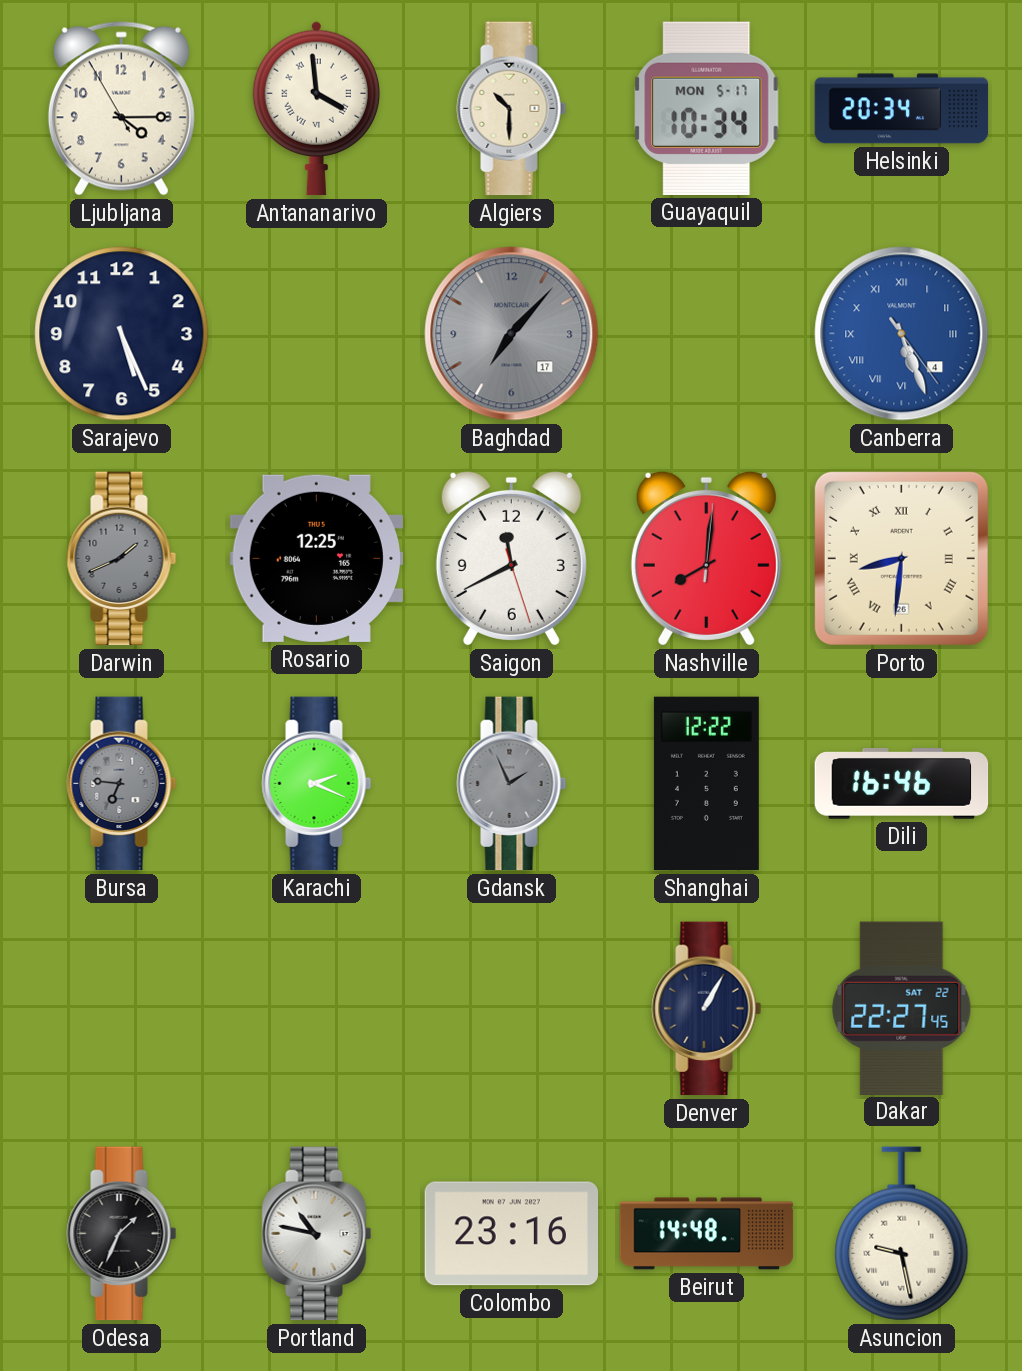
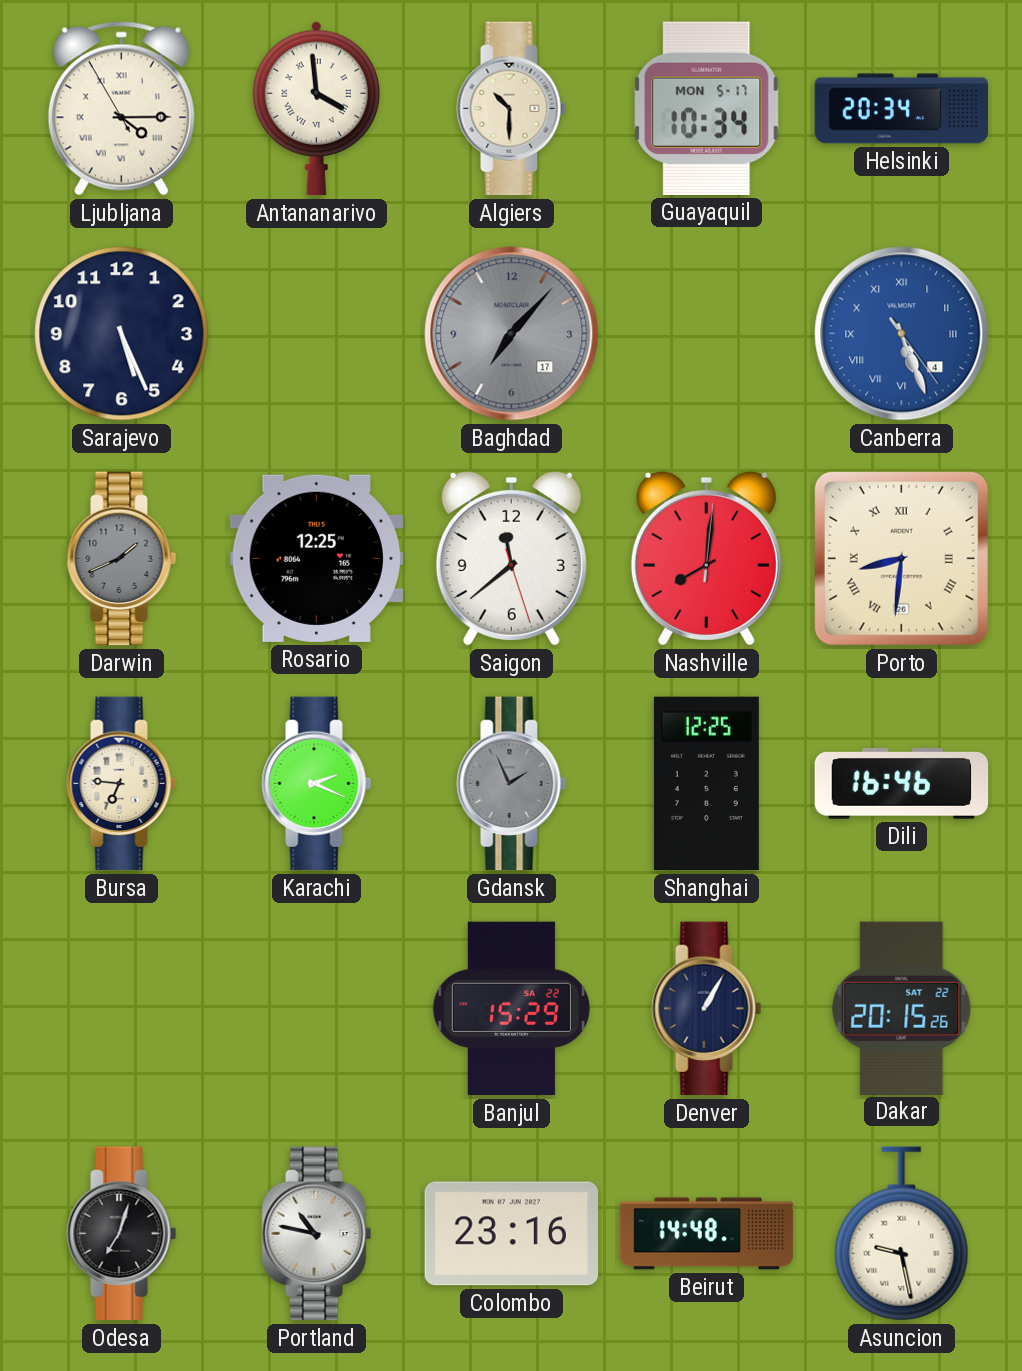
Ljubljana numerals: Arabic -> Roman
Saigon: 11:40 -> 11:38
Bursa dial: grey -> cream
Shanghai: 12:22 -> 12:25
Banjul: none -> 15:29
Dakar: 22:27 -> 20:15
Odesa: 1:34 -> 7:03
